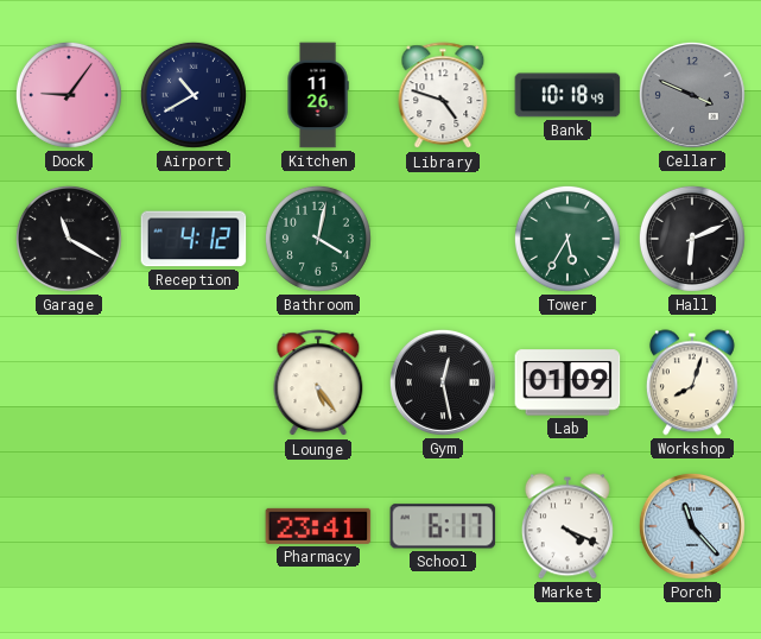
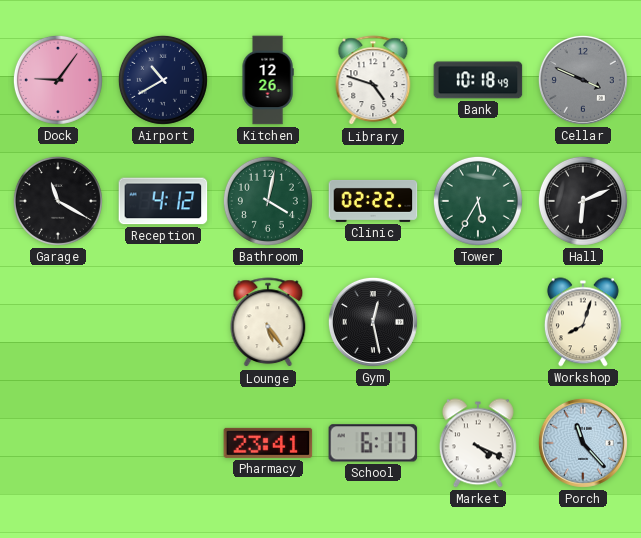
Kitchen: 11:26 -> 12:26
Clinic: none -> 02:22
Lab: 01:09 -> none
